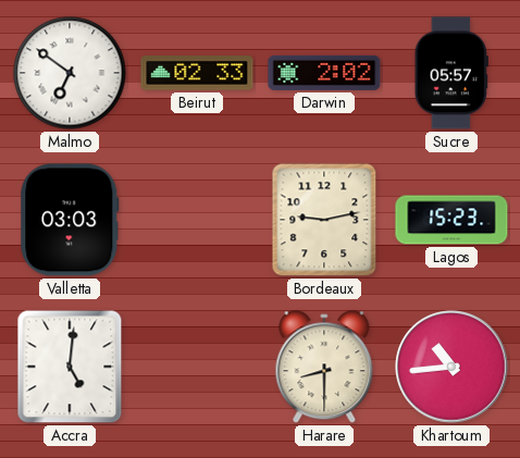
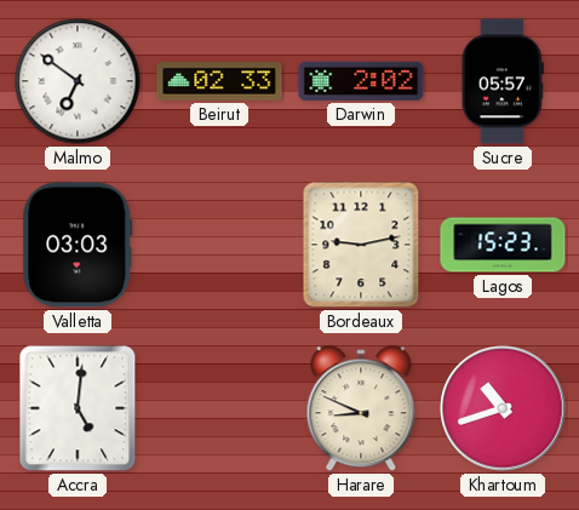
Harare: 8:30 -> 8:49
Khartoum: 10:44 -> 10:42
